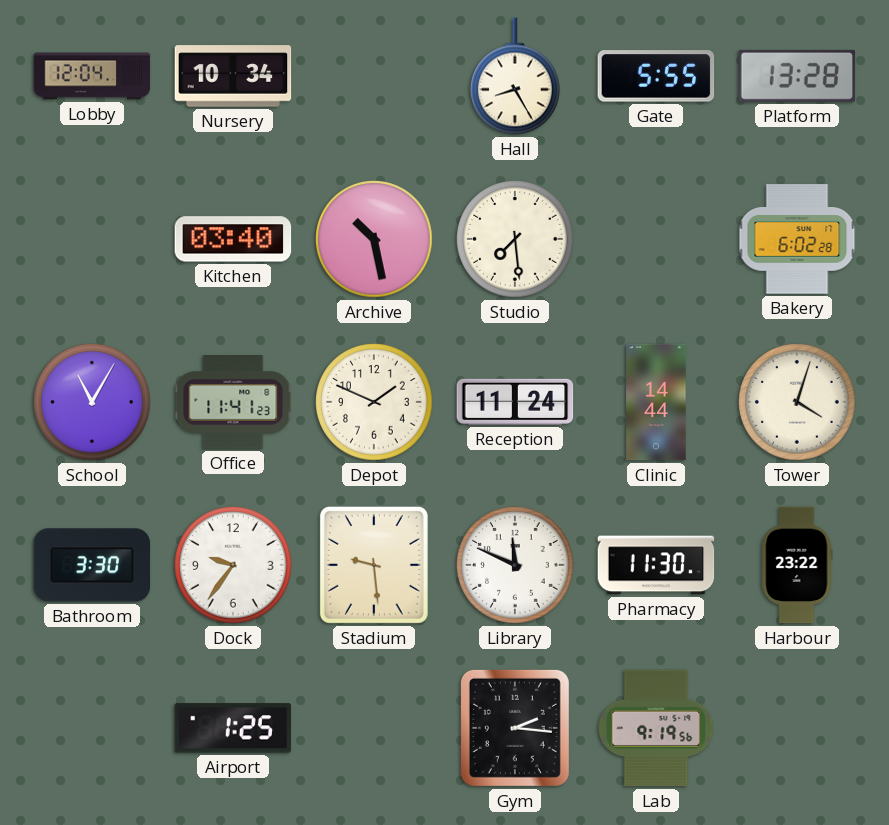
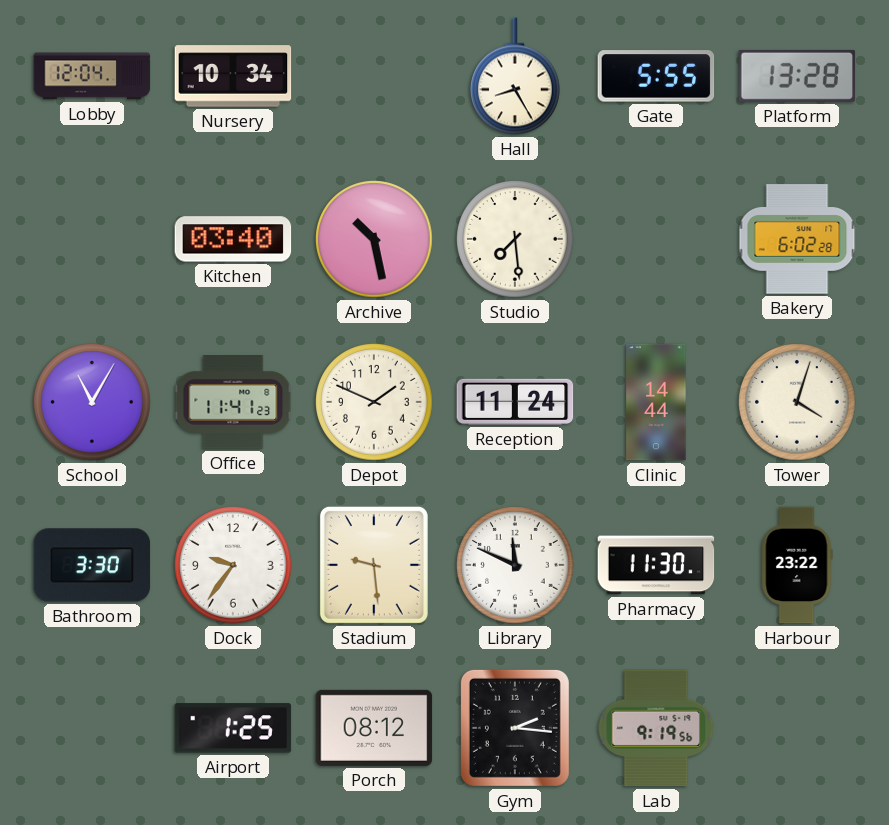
Porch: none -> 08:12
